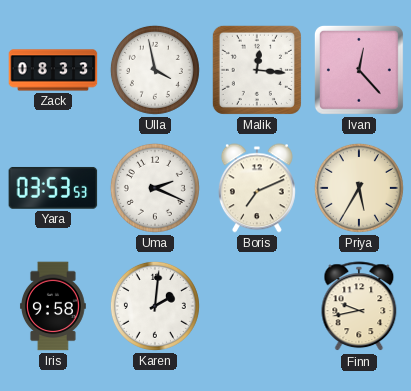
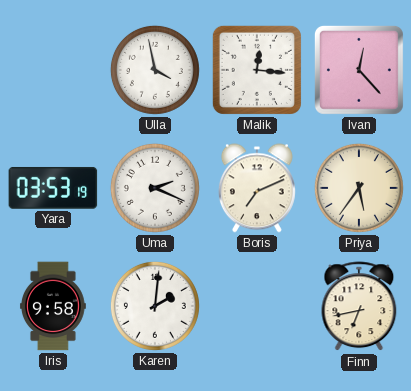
Zack: 08:33 -> none
Yara: 03:53:53 -> 03:53:19
Priya: 5:35 -> 5:36
Finn: 9:43 -> 6:43
